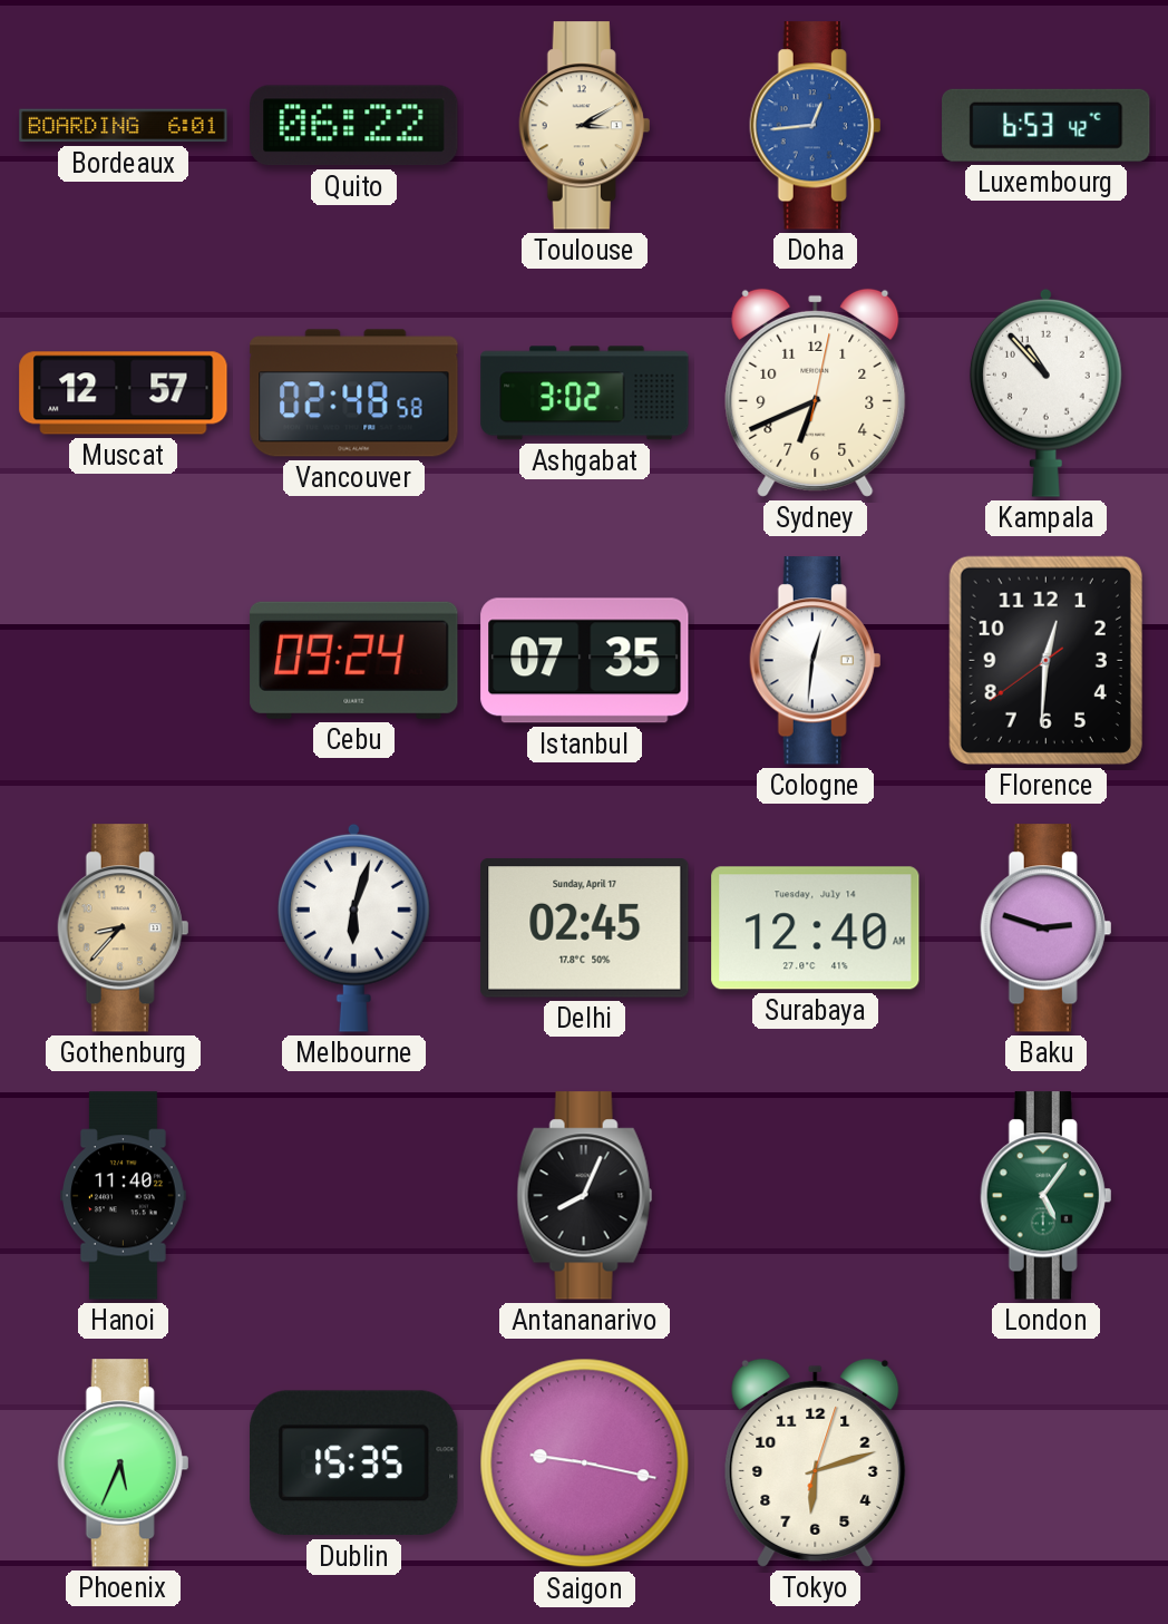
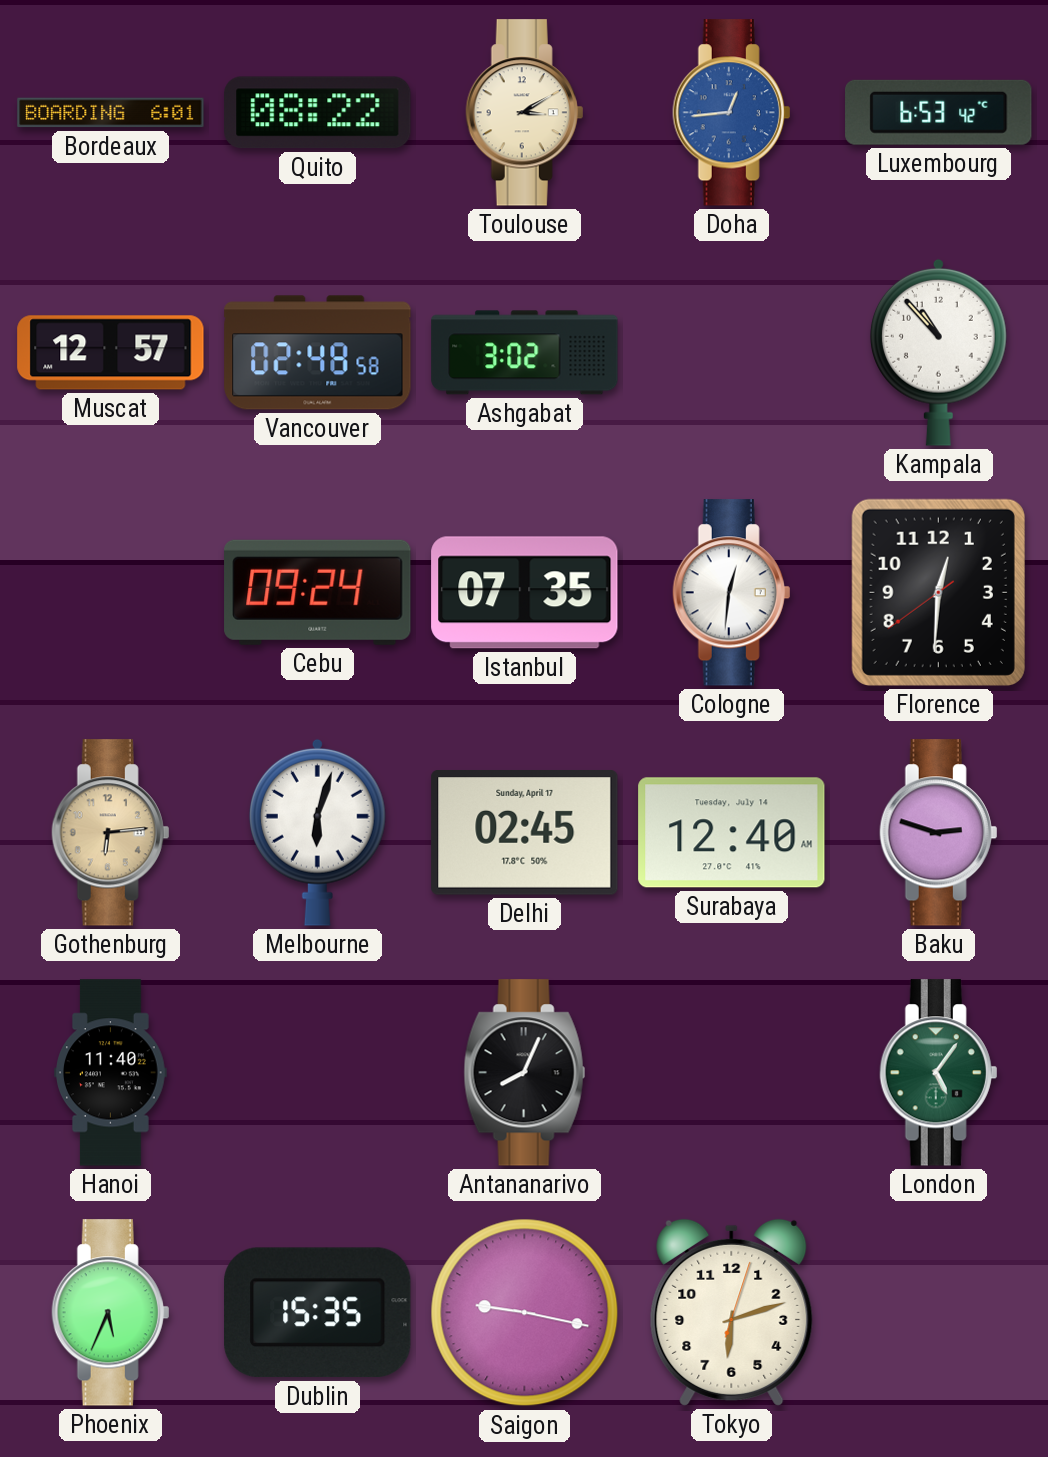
Quito: 06:22 -> 08:22
Sydney: 6:41 -> none
Gothenburg: 8:37 -> 6:14
